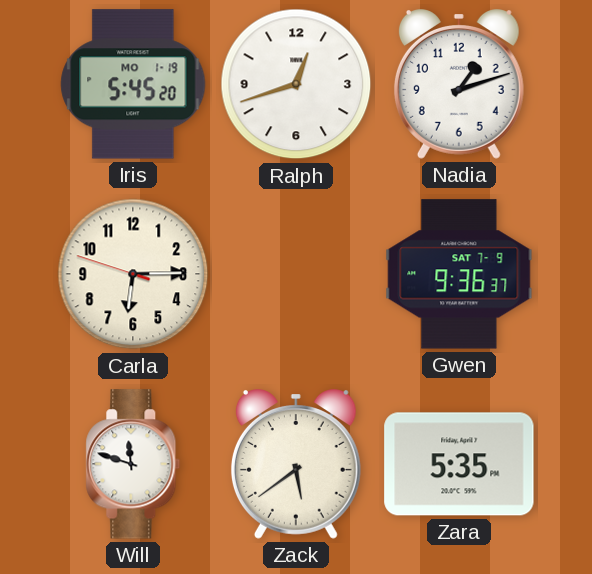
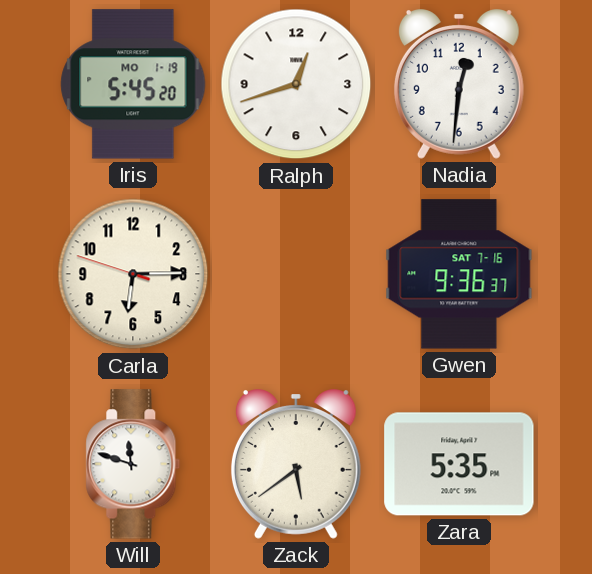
Nadia: 1:12 -> 12:31
Gwen date: SAT 7-9 -> SAT 7-16
